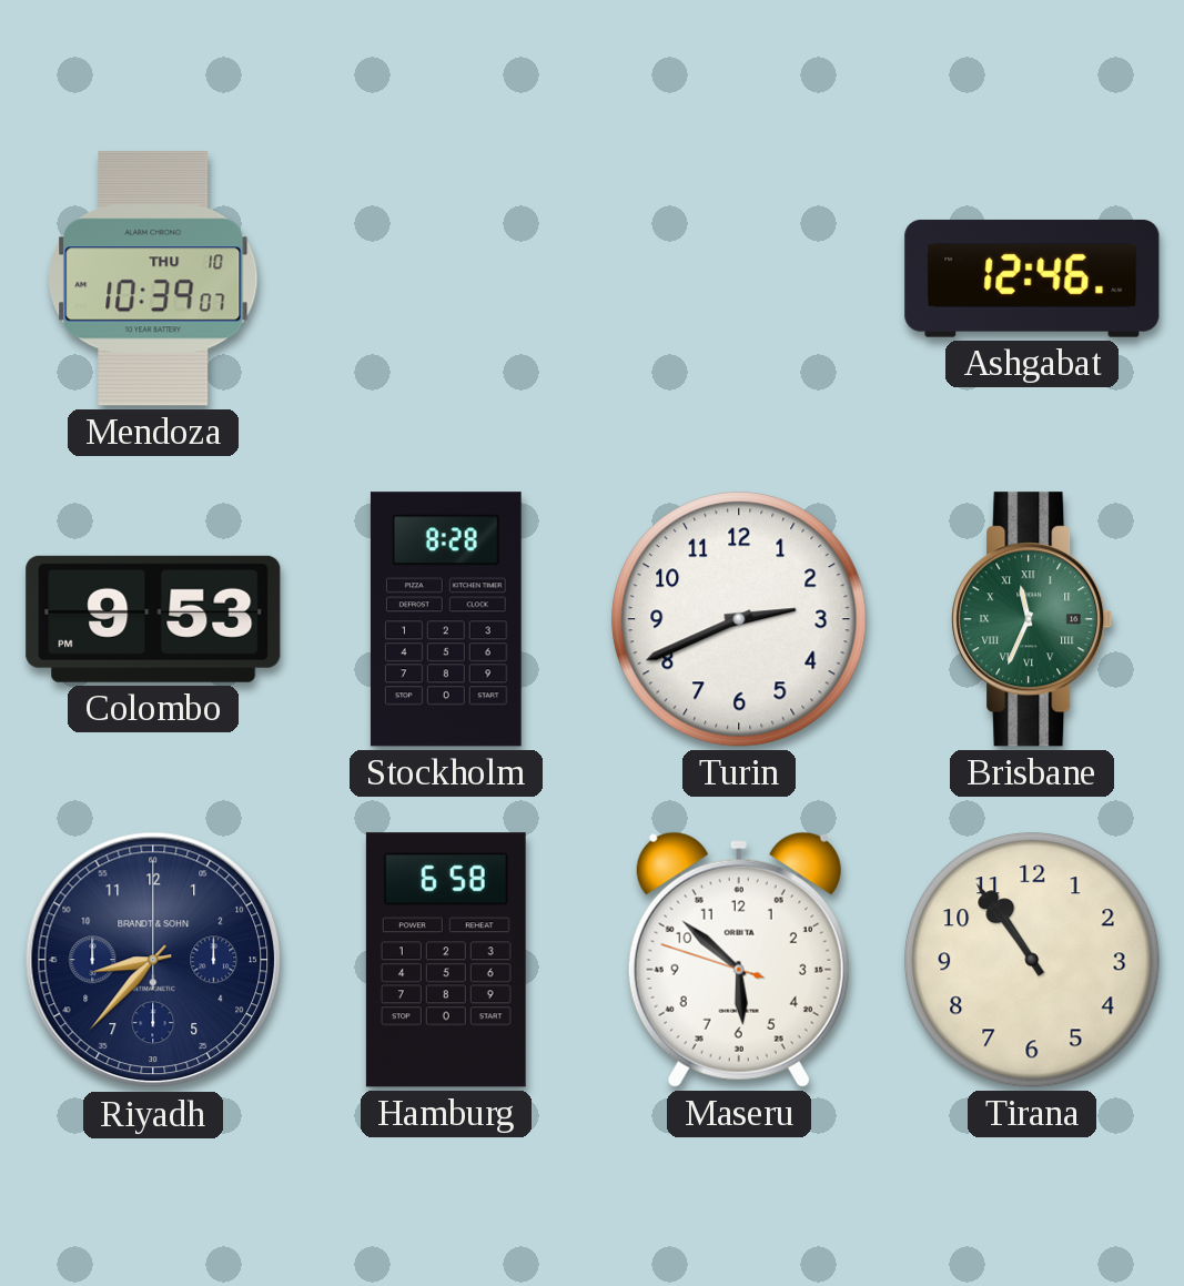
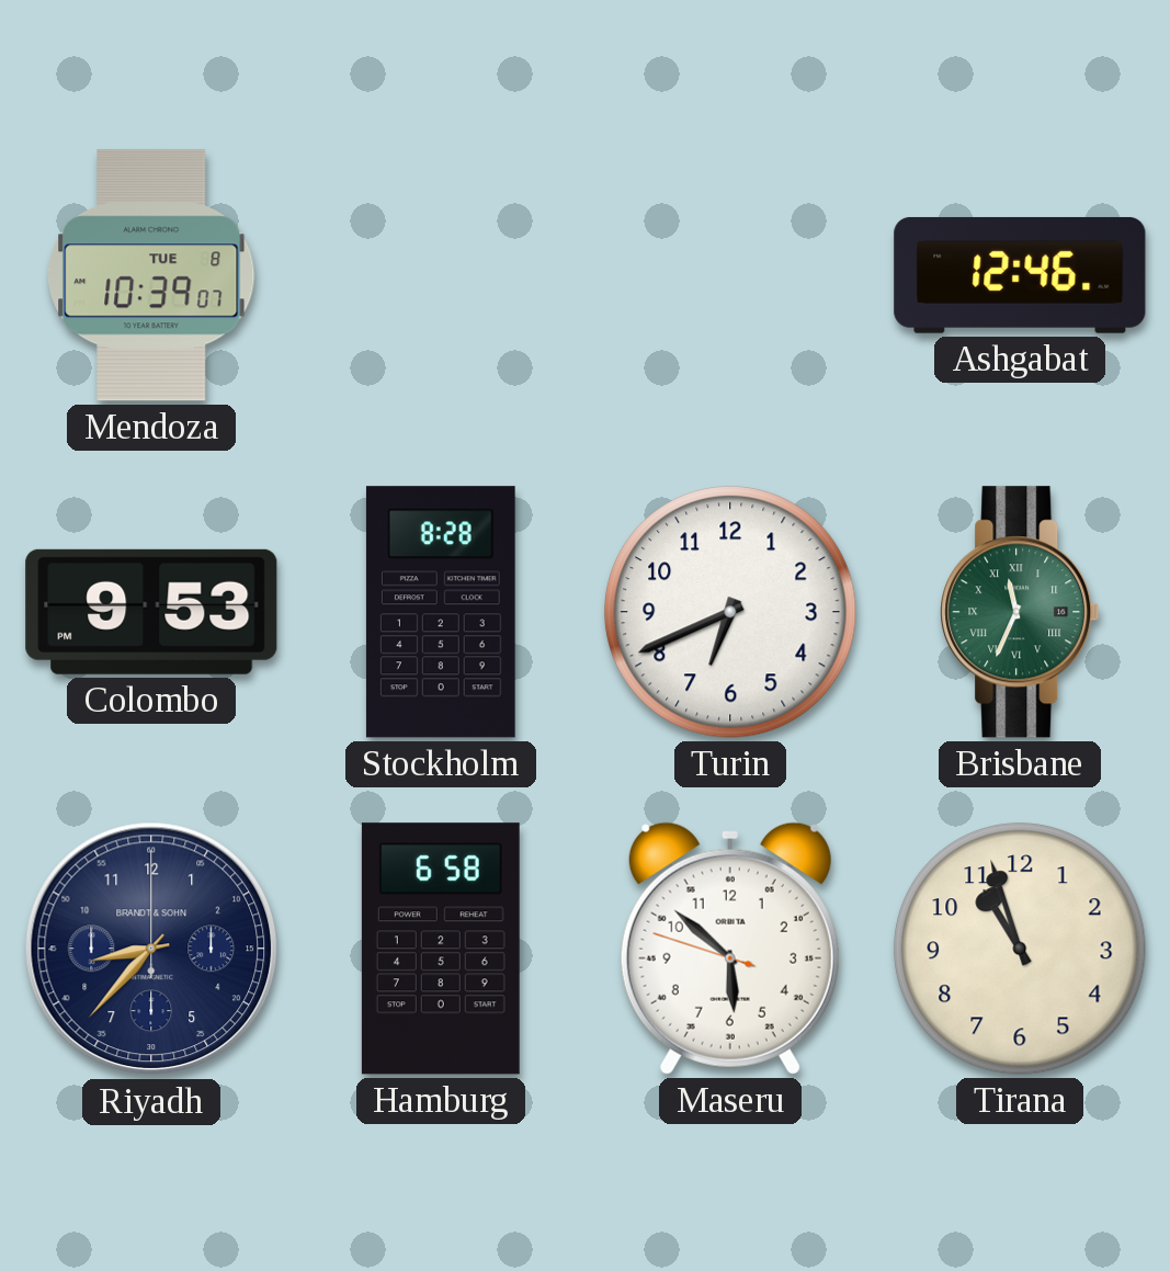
Mendoza date: THU 10 -> TUE 8
Turin: 2:41 -> 6:41
Tirana: 10:54 -> 10:57
